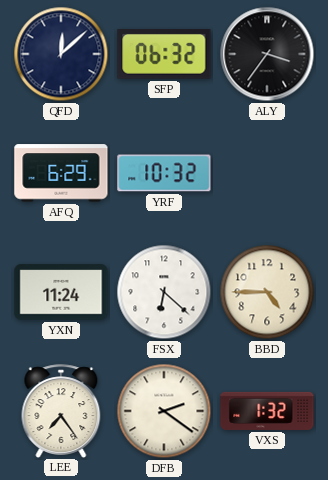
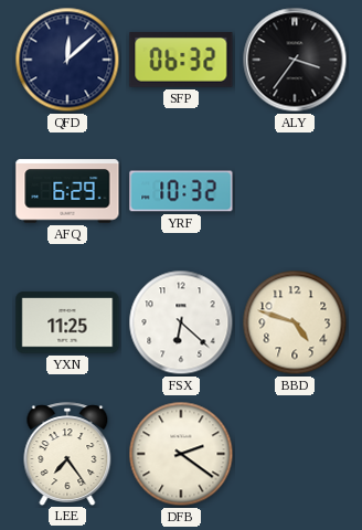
YXN: 11:24 -> 11:25
BBD: 4:45 -> 4:48
VXS: 1:32 -> none
